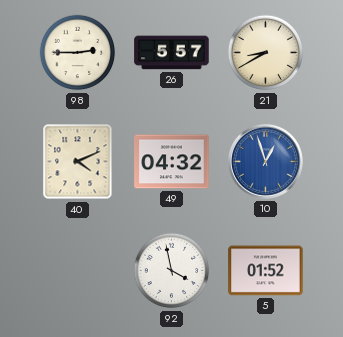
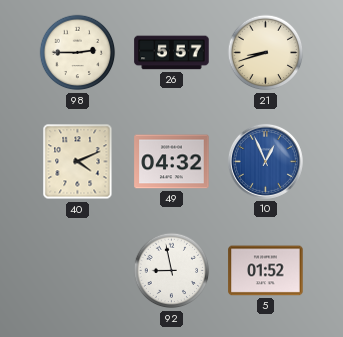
21: 8:40 -> 8:42
10: 12:57 -> 12:56
92: 3:58 -> 8:58
